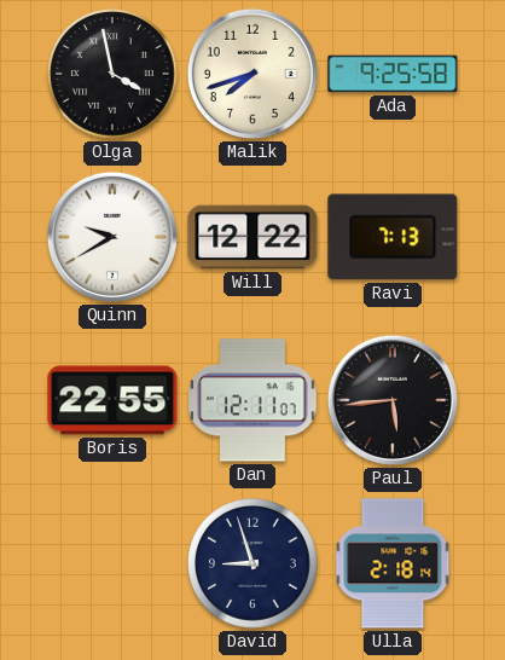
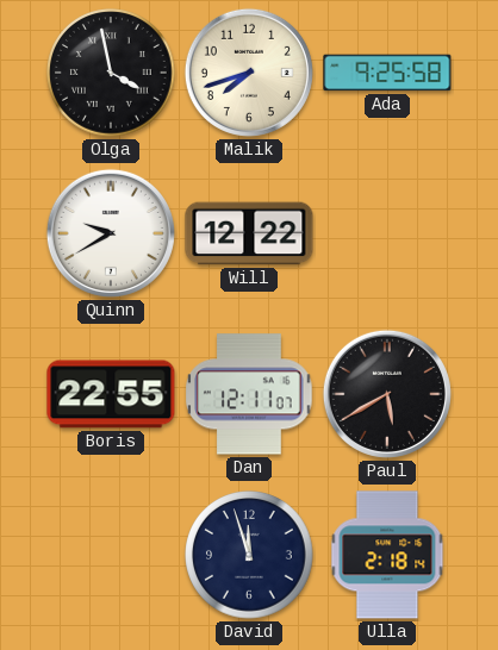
Ravi: 7:13 -> none
Paul: 5:44 -> 5:40
David: 8:57 -> 11:57
